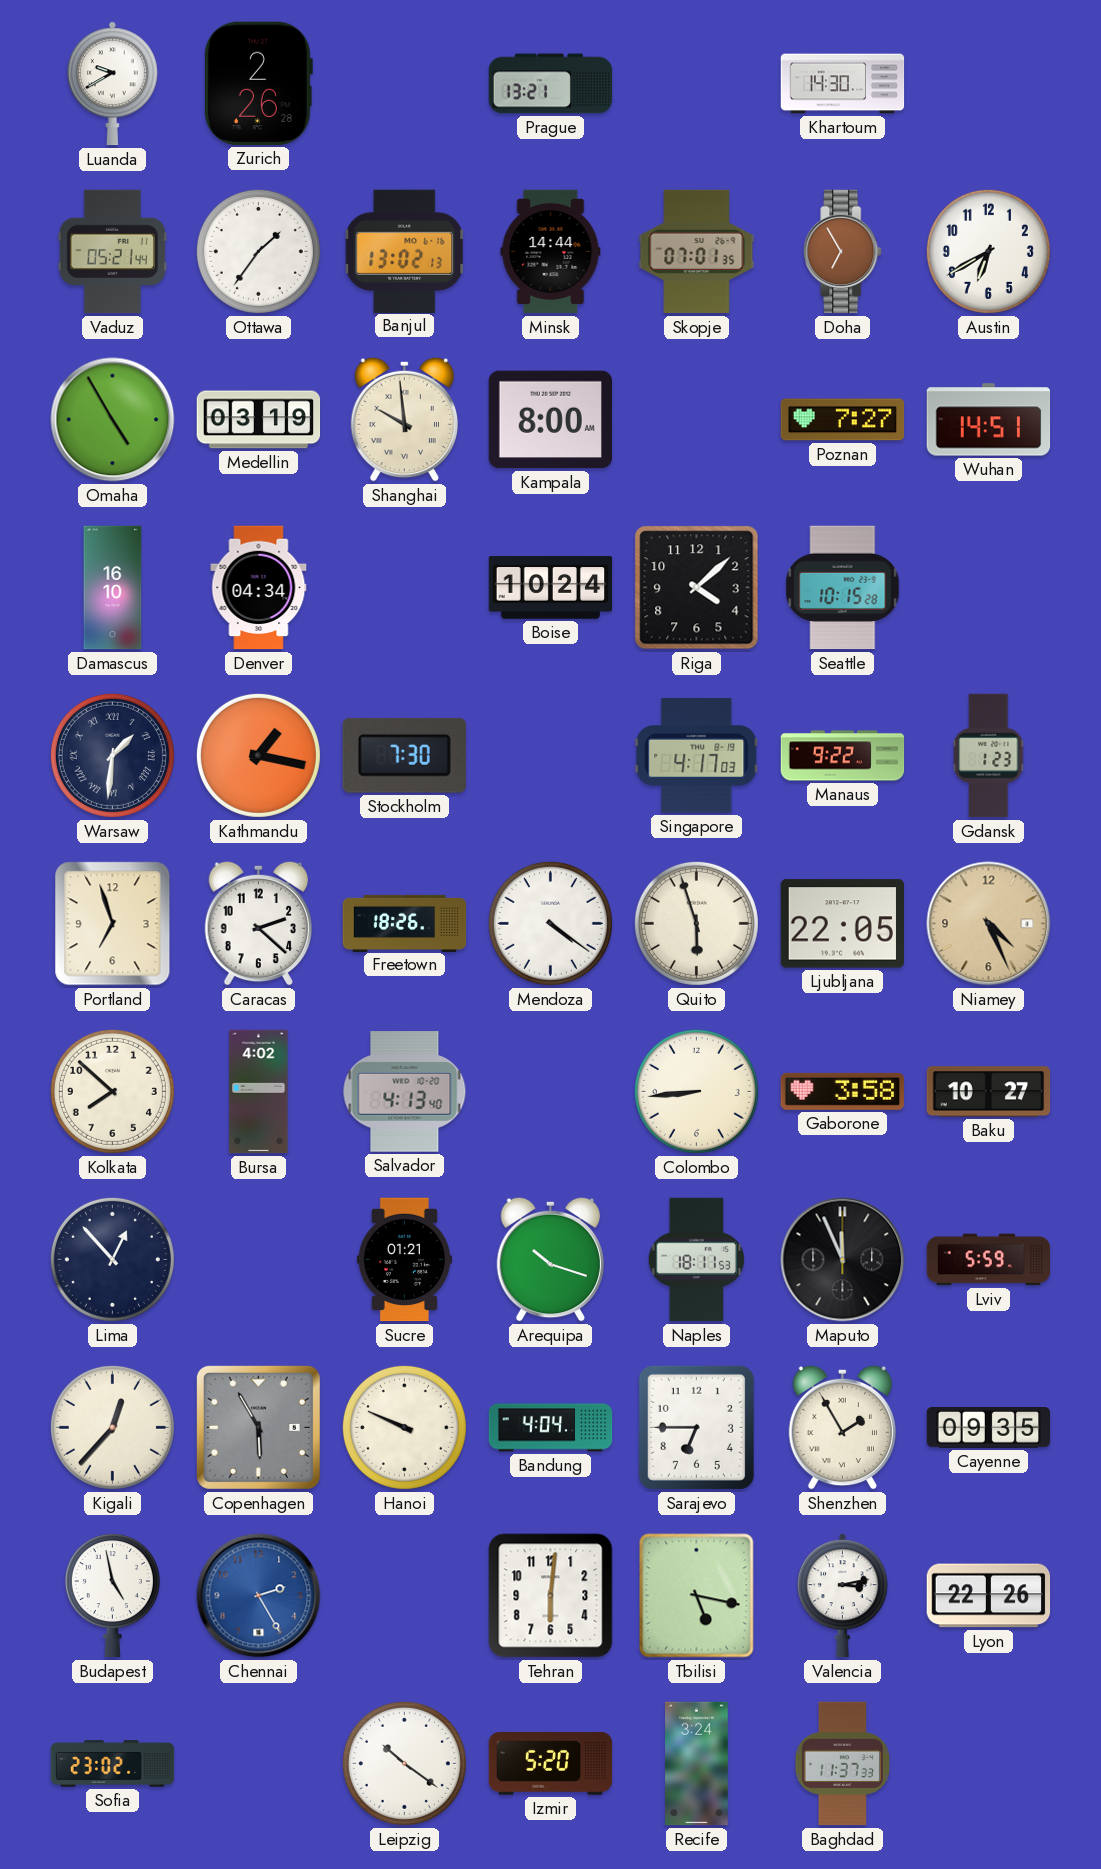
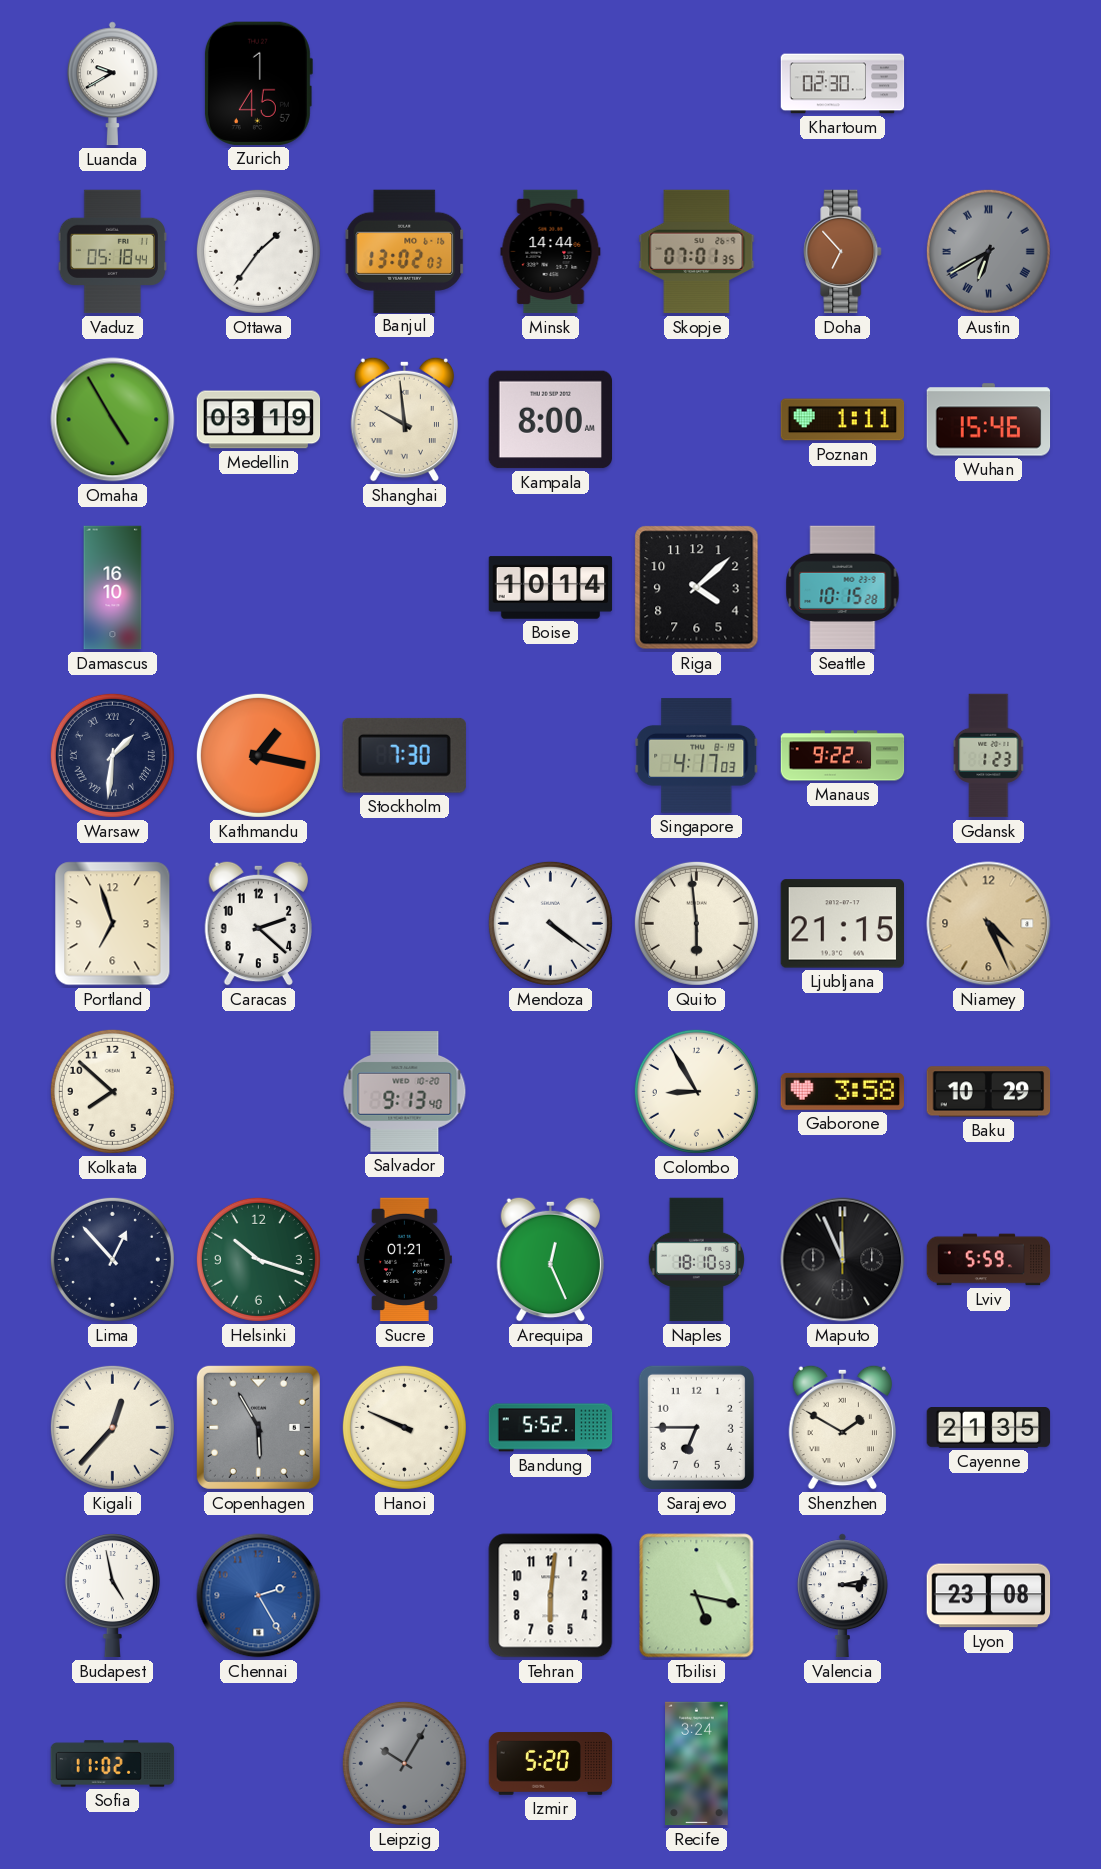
Zurich: 2:26 -> 1:45
Prague: 13:21 -> none
Khartoum: 14:30 -> 02:30
Vaduz: 05:21 -> 05:18
Banjul: 13:02:13 -> 13:02:03
Doha: 6:55 -> 6:53
Austin dial: white -> grey
Austin numerals: Arabic -> Roman
Poznan: 7:27 -> 1:11
Wuhan: 14:51 -> 15:46
Denver: 04:34 -> none
Boise: 10:24 -> 10:14
Freetown: 18:26 -> none
Quito: 5:57 -> 5:59
Ljubljana: 22:05 -> 21:15
Bursa: 4:02 -> none
Salvador: 4:13 -> 9:13
Colombo: 8:44 -> 8:55
Baku: 10:27 -> 10:29
Helsinki: none -> 10:18
Arequipa: 10:18 -> 12:26
Naples: 18:11 -> 18:10
Bandung: 4:04 -> 5:52
Shenzhen: 1:55 -> 1:50
Cayenne: 09:35 -> 21:35
Lyon: 22:26 -> 23:08
Sofia: 23:02 -> 11:02
Leipzig: 10:21 -> 10:05
Leipzig dial: white -> grey
Baghdad: 11:37 -> none
